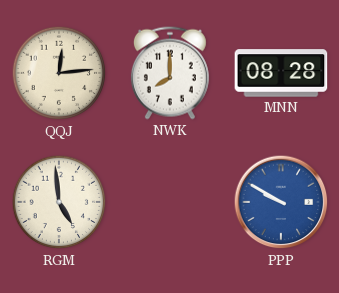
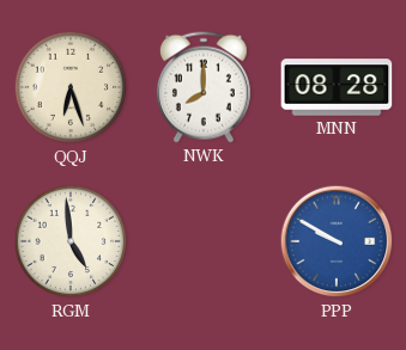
QQJ: 12:14 -> 6:27
